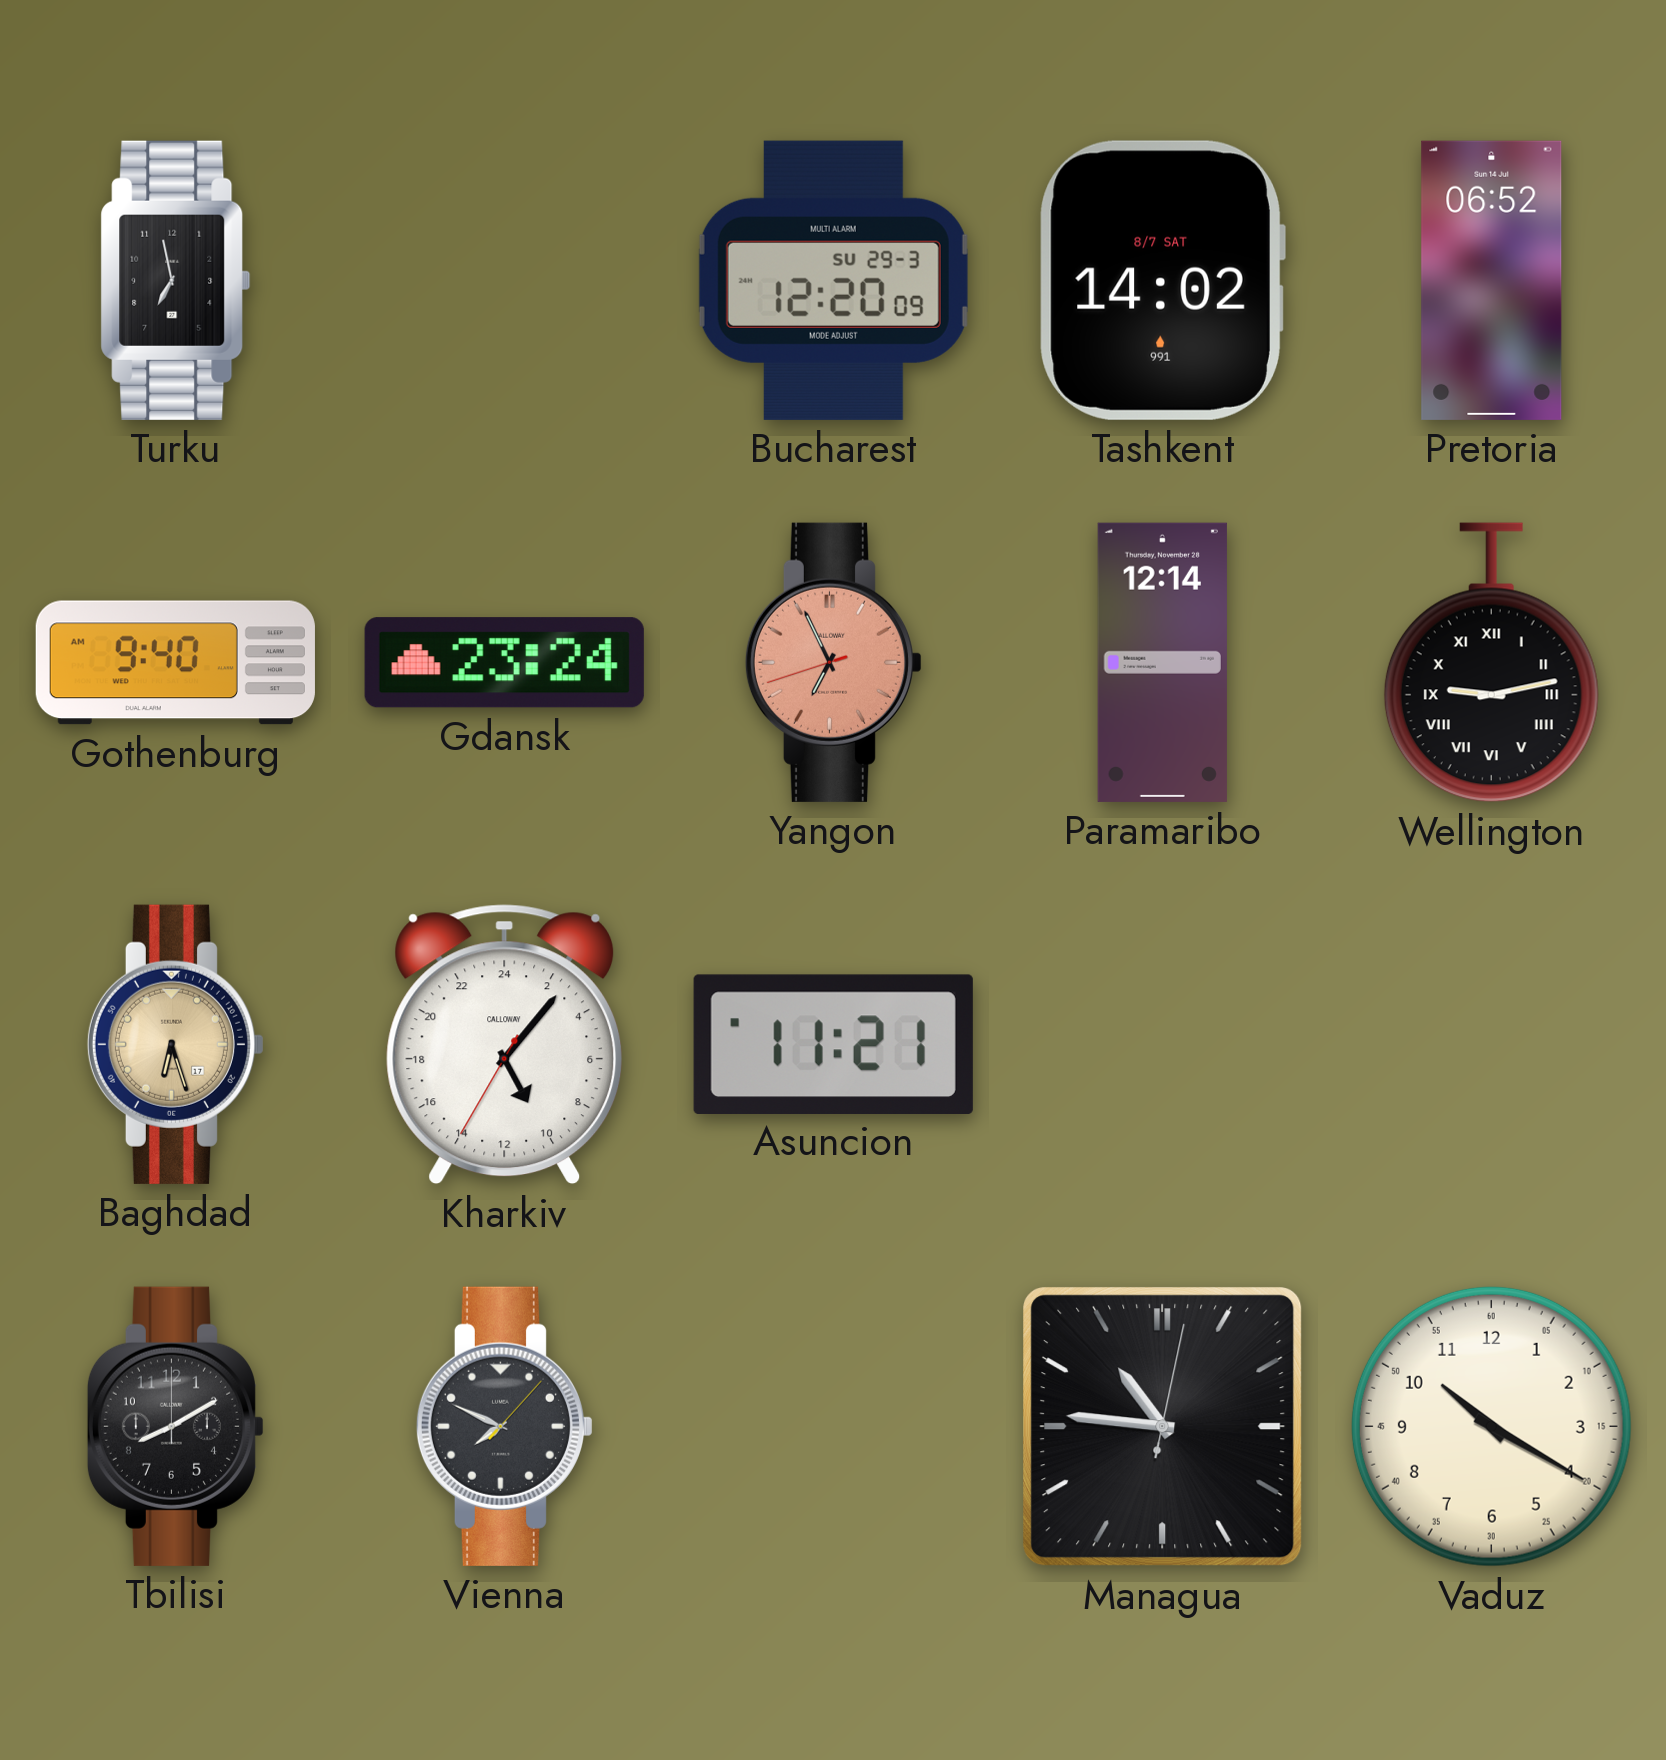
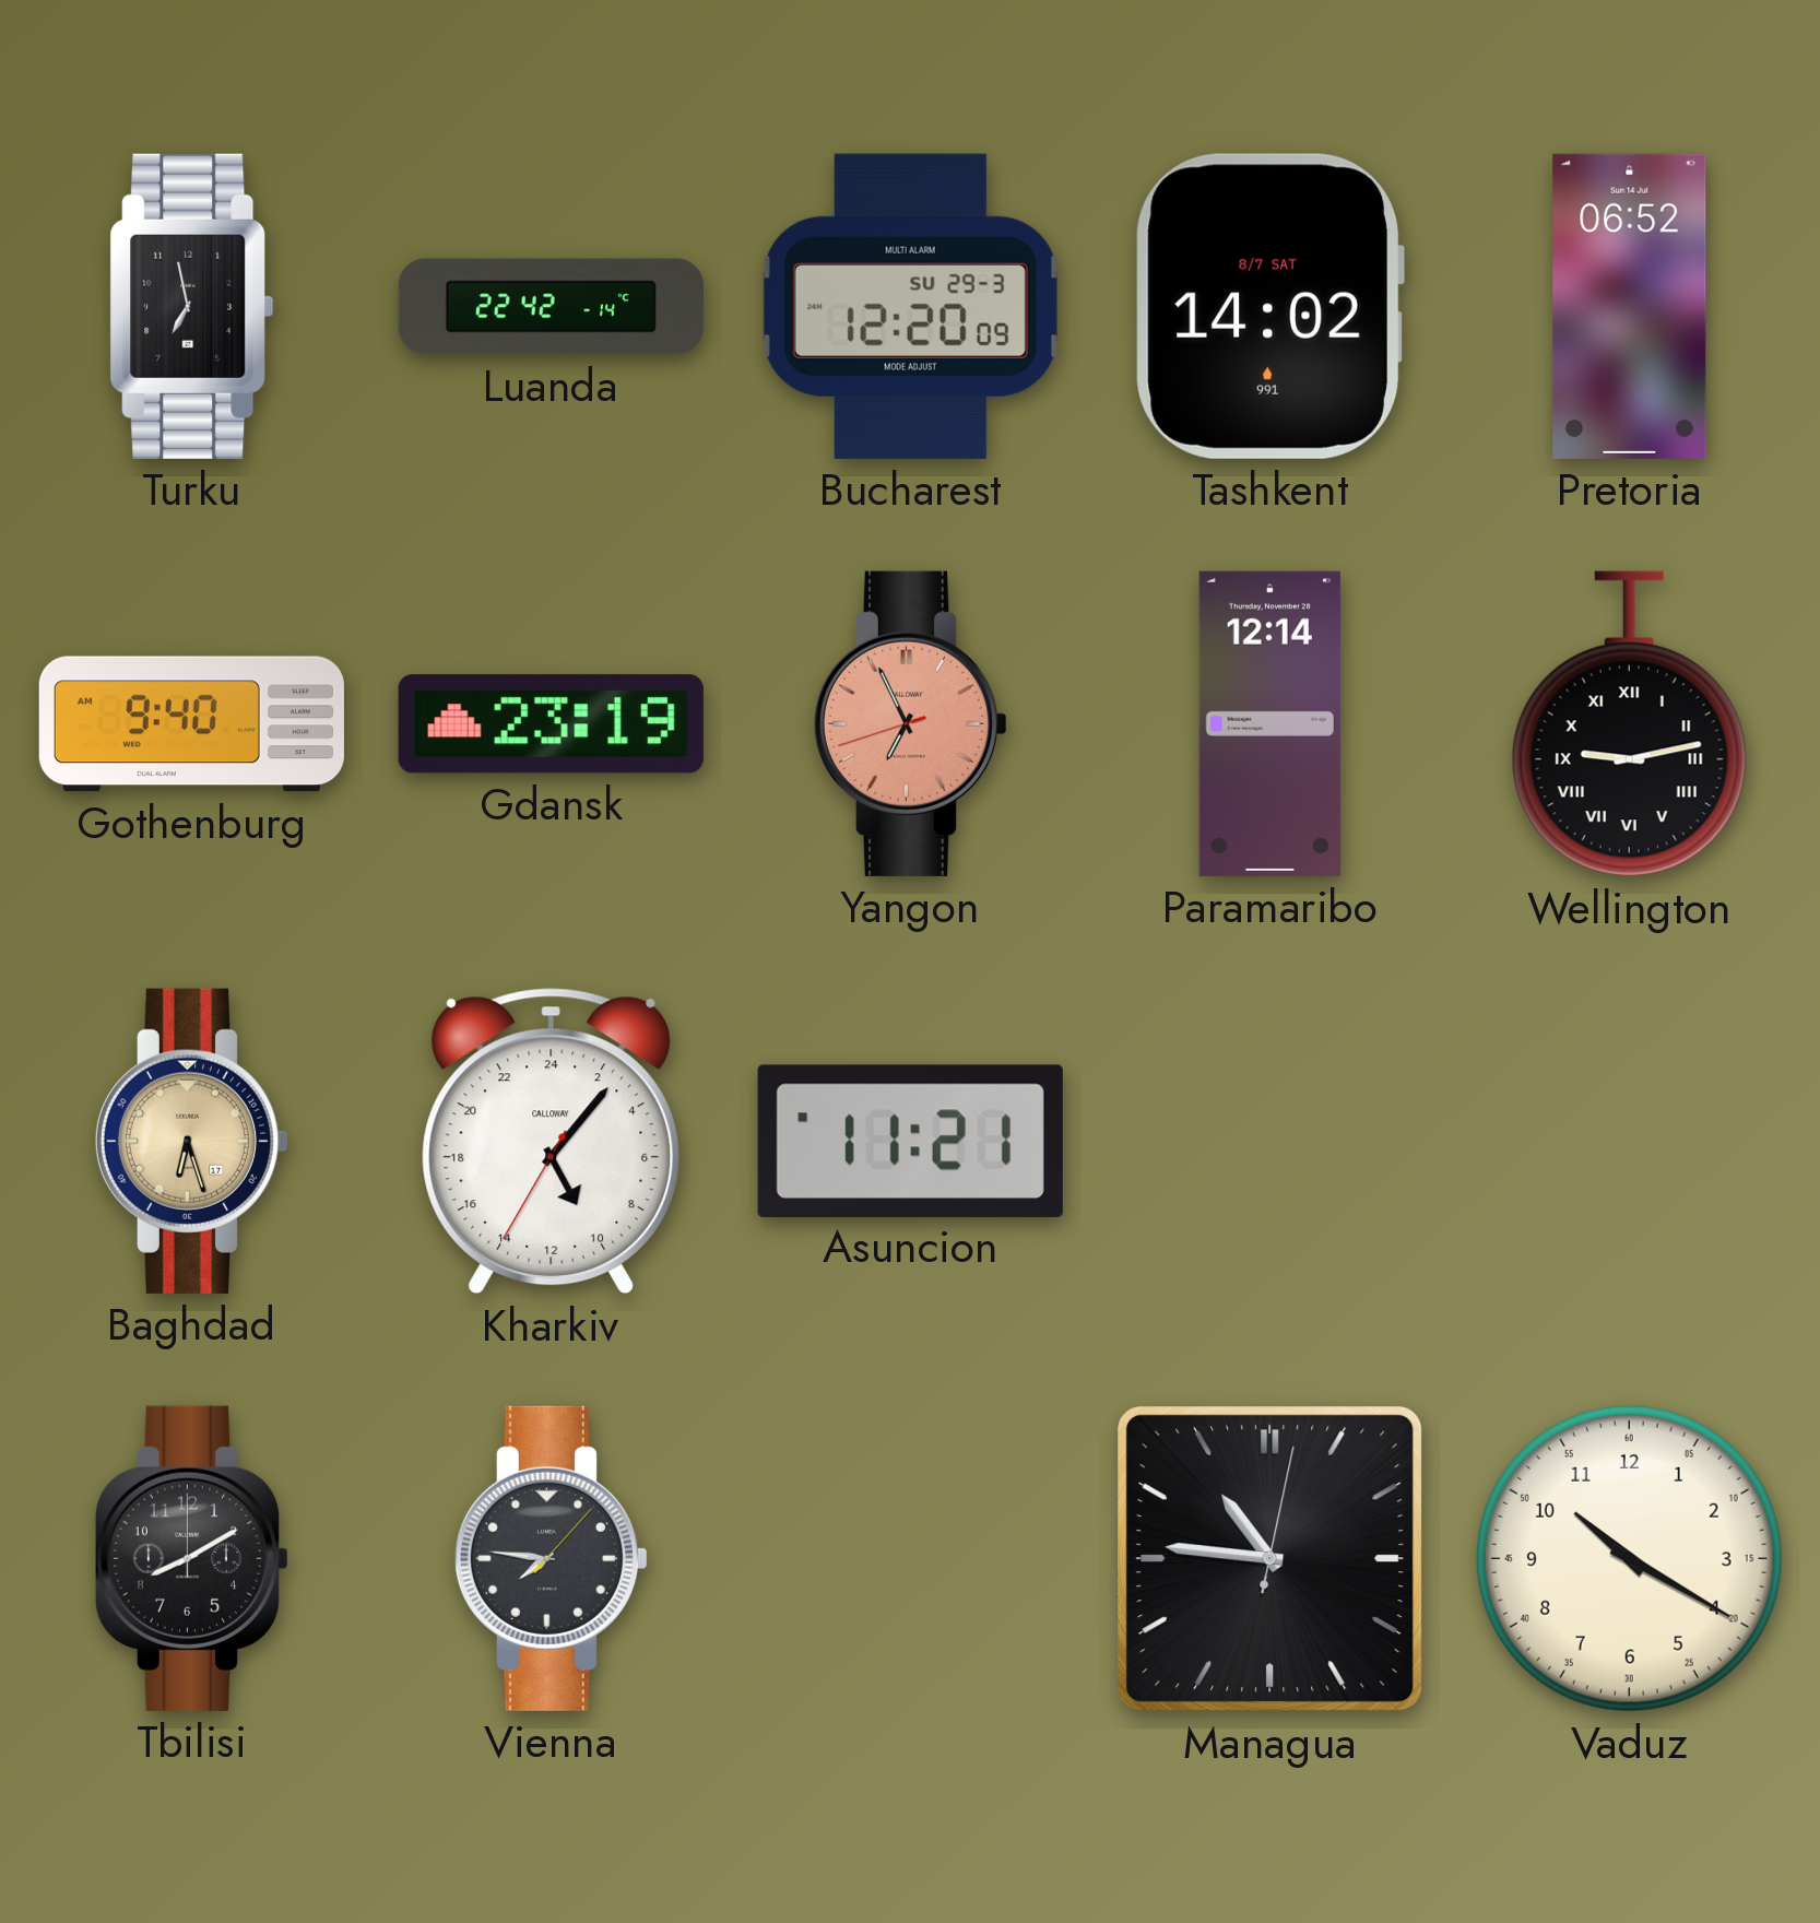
Luanda: none -> 22:42
Gdansk: 23:24 -> 23:19
Vienna: 7:49 -> 7:46
